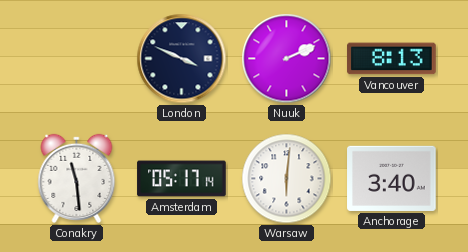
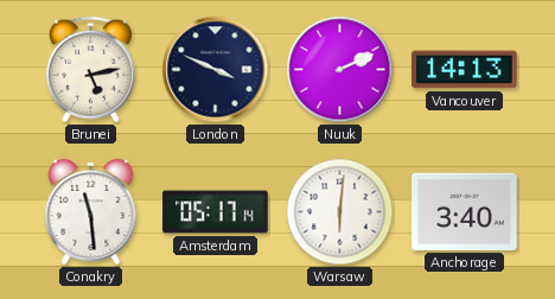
Brunei: none -> 5:13
Vancouver: 8:13 -> 14:13
